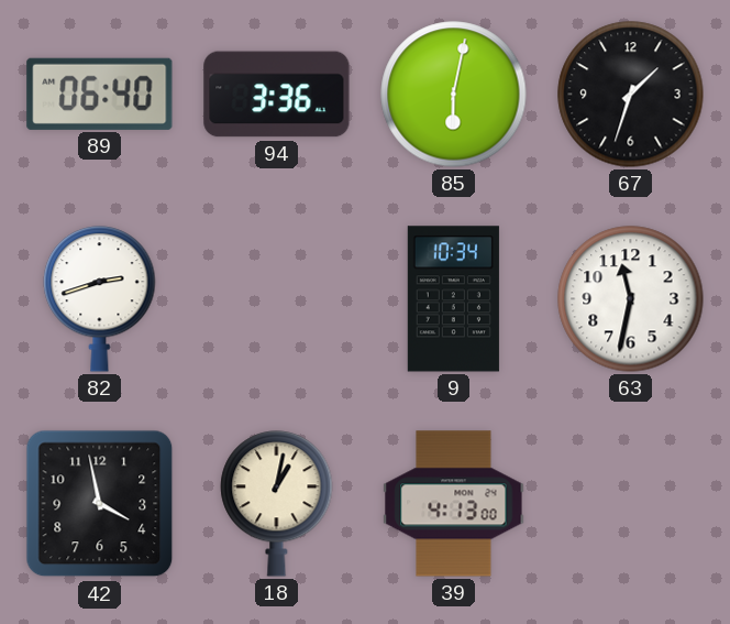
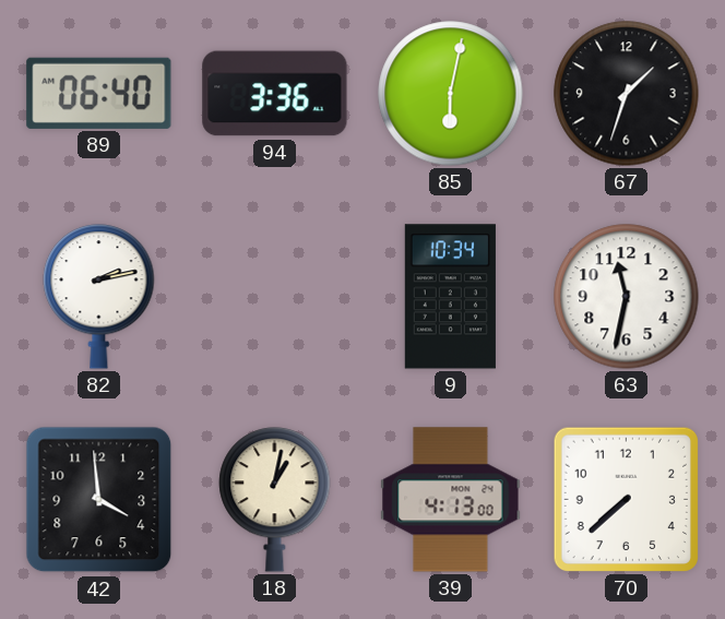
82: 2:42 -> 2:13
42: 3:58 -> 3:59
70: none -> 7:38
